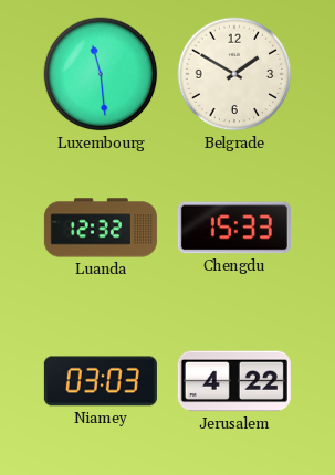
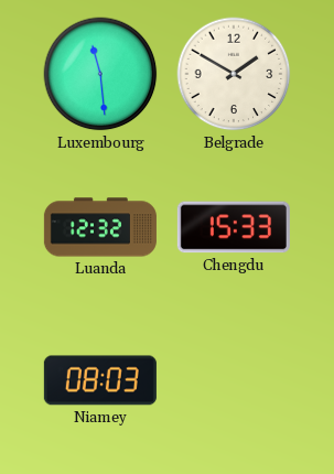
Niamey: 03:03 -> 08:03
Jerusalem: 4:22 -> none
